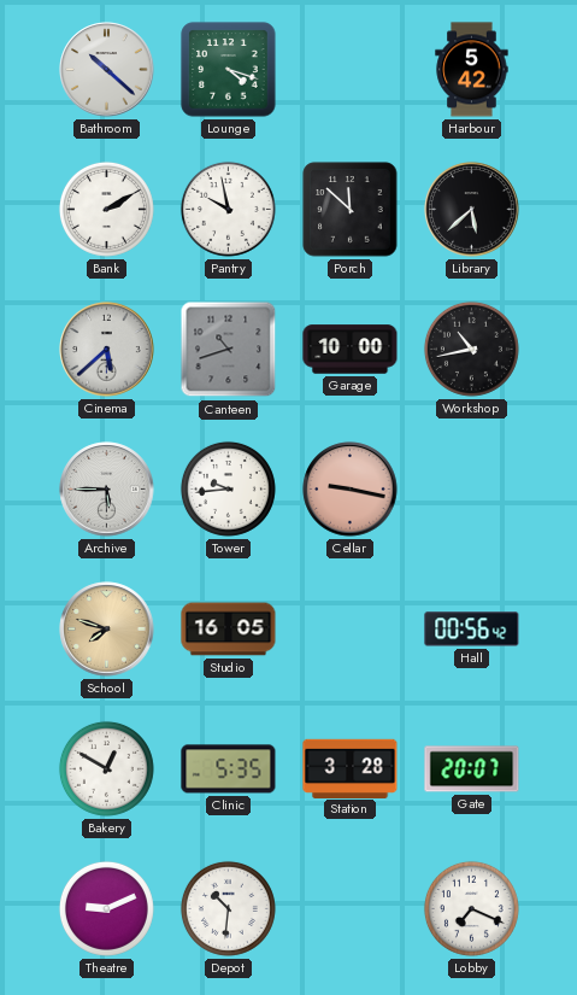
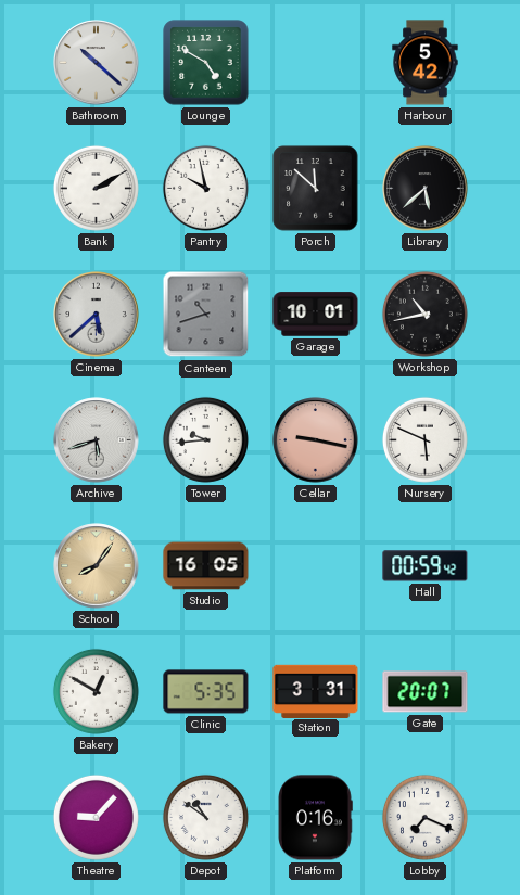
Lounge: 4:18 -> 4:50
Garage: 10:00 -> 10:01
Archive: 5:45 -> 5:42
Nursery: none -> 5:49
School: 7:48 -> 8:06
Hall: 00:56 -> 00:59
Station: 3:28 -> 3:31
Theatre: 9:11 -> 9:07
Depot: 10:31 -> 10:51
Platform: none -> 0:16
